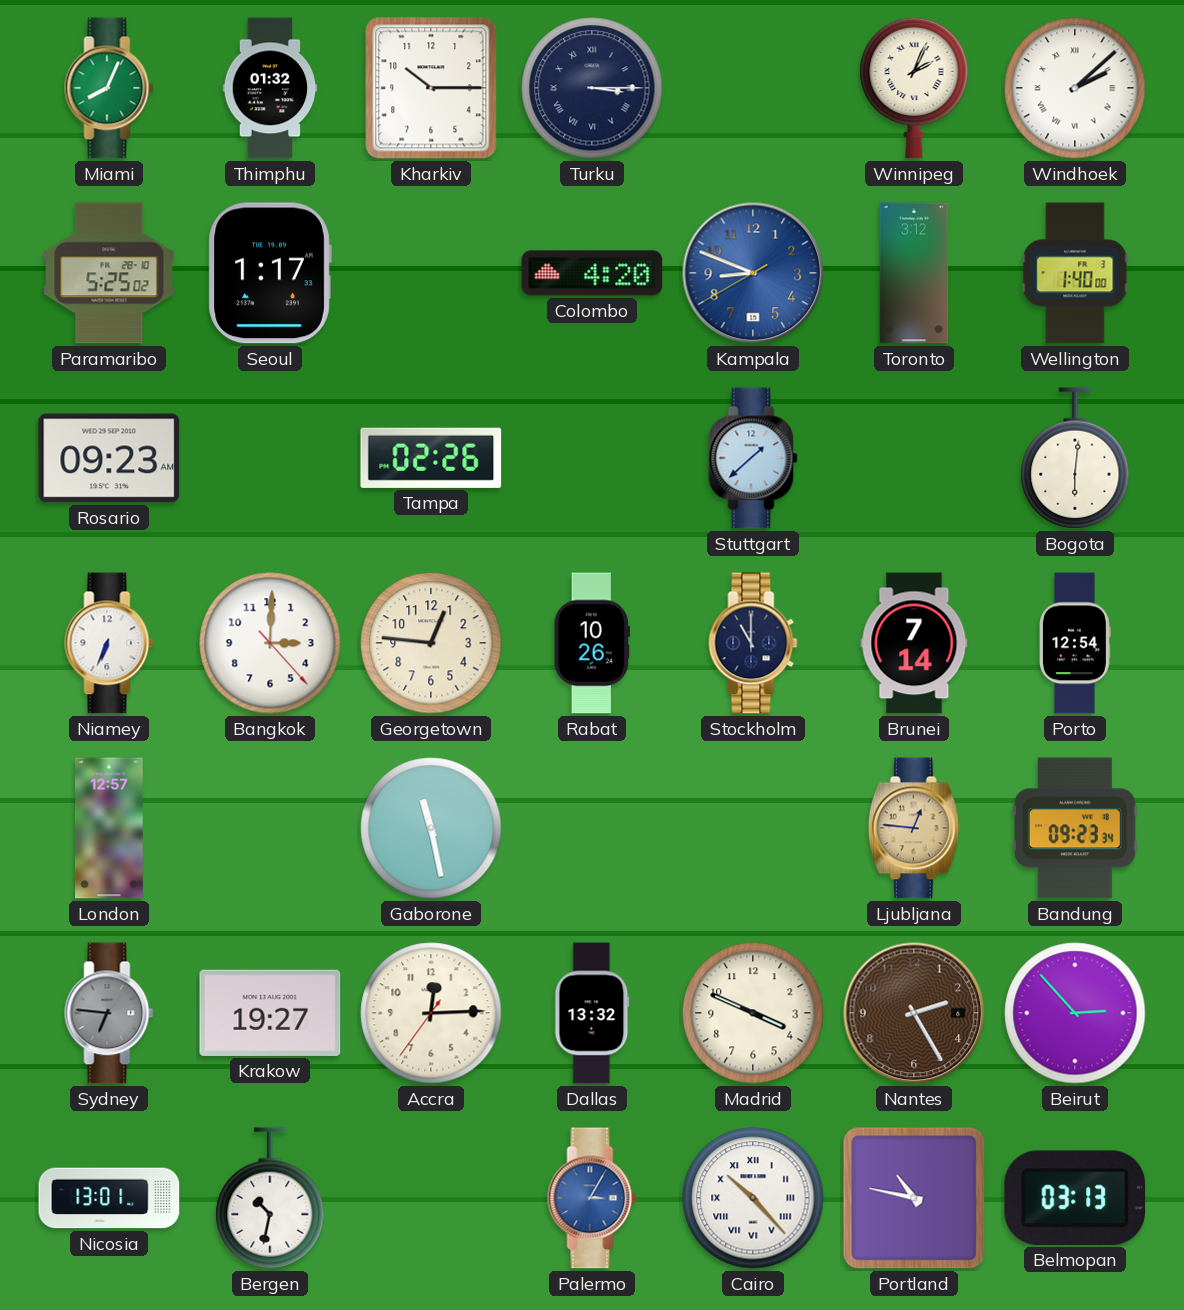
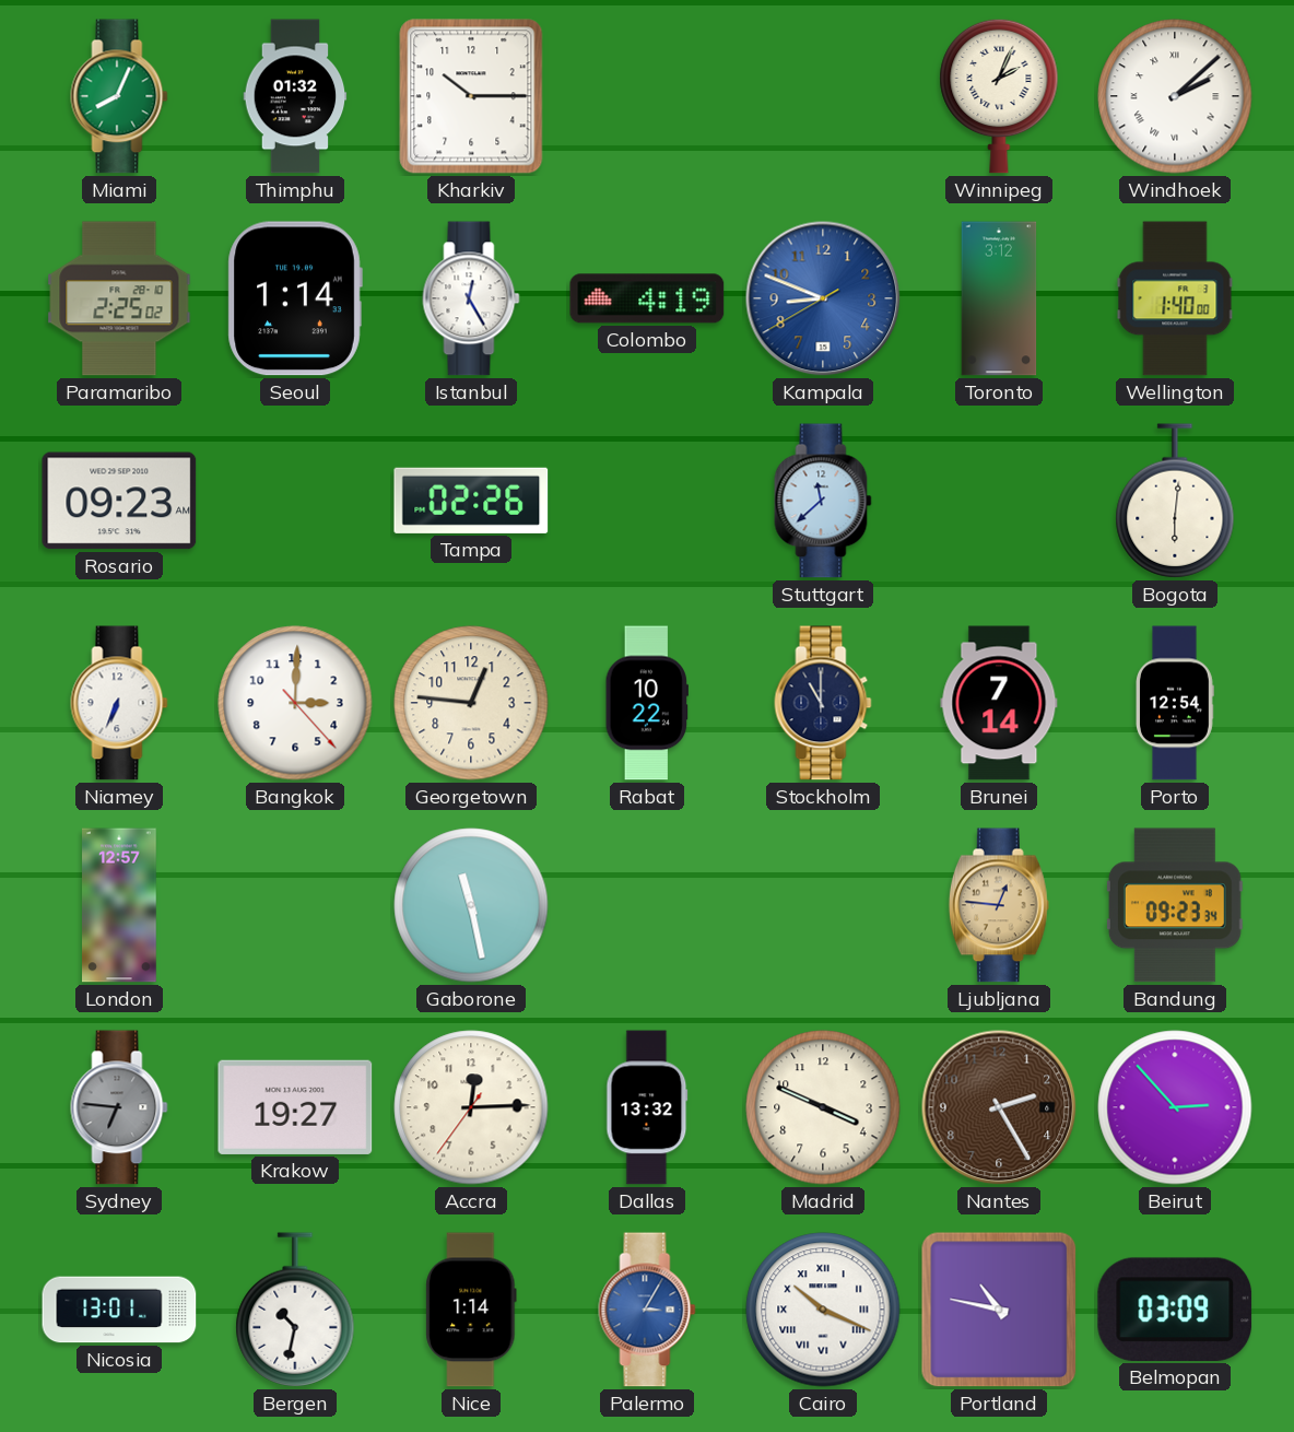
Turku: 3:15 -> none
Paramaribo: 5:25 -> 2:25
Seoul: 1:17 -> 1:14
Istanbul: none -> 12:25
Colombo: 4:20 -> 4:19
Stuttgart: 1:38 -> 11:38
Rabat: 10:26 -> 10:22
Nice: none -> 1:14
Cairo: 10:23 -> 10:19
Belmopan: 03:13 -> 03:09
